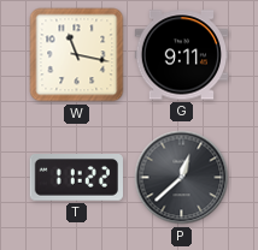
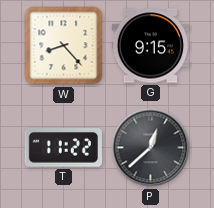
W: 11:17 -> 8:23
G: 9:11 -> 9:15
